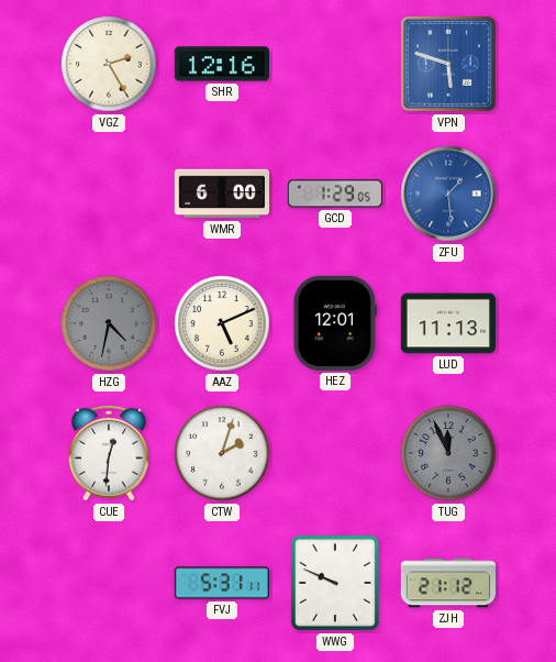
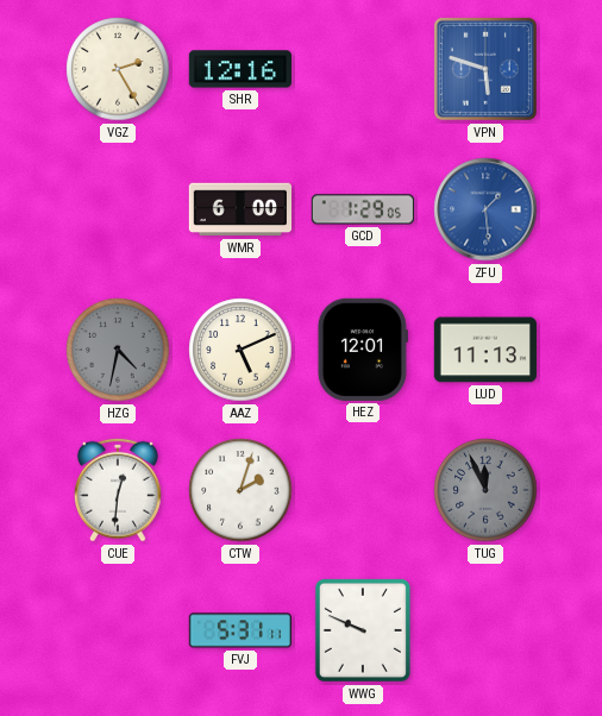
ZJH: 21:12 -> none
